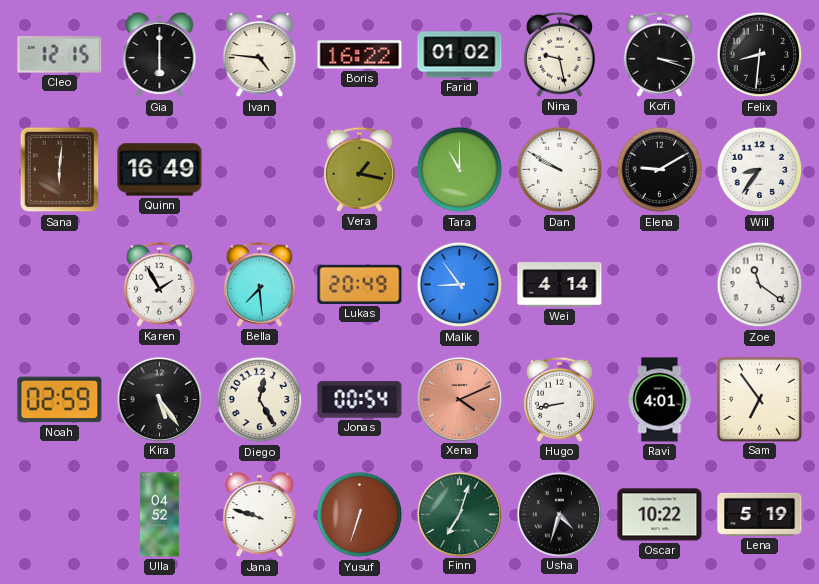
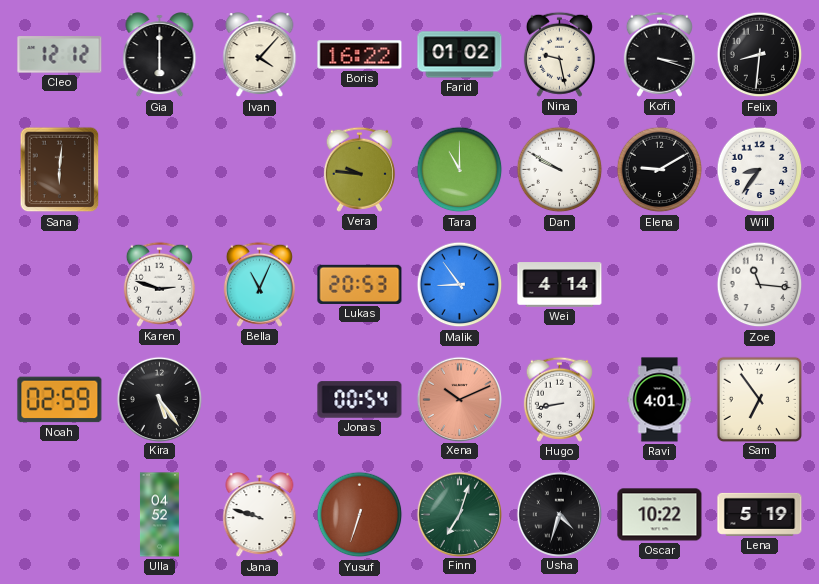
Cleo: 12:15 -> 12:12
Ivan: 4:46 -> 4:07
Quinn: 16:49 -> none
Vera: 1:17 -> 9:46
Karen: 1:55 -> 2:48
Bella: 7:29 -> 11:04
Lukas: 20:49 -> 20:53
Zoe: 11:21 -> 11:16
Diego: 12:25 -> none
Xena: 4:11 -> 10:11
